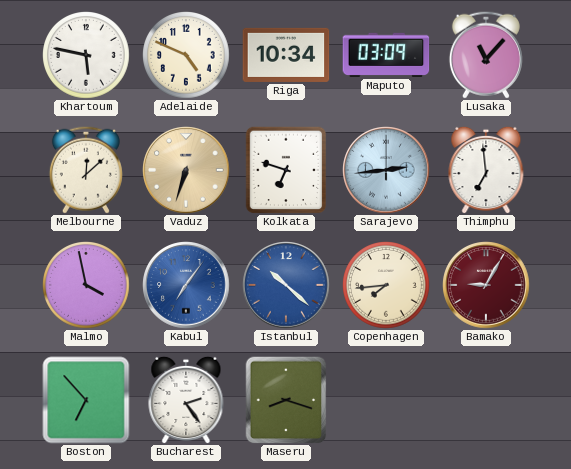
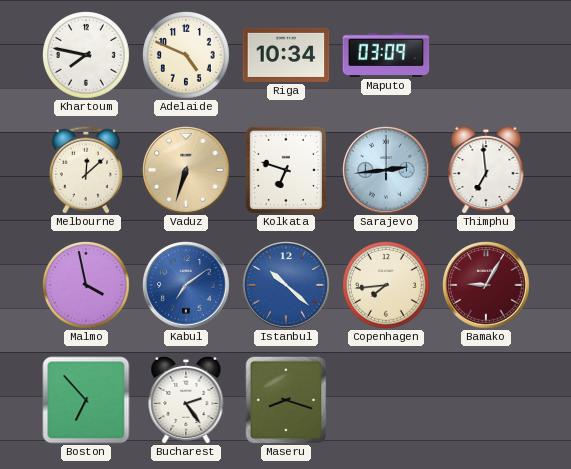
Khartoum: 5:47 -> 7:47
Lusaka: 11:07 -> none
Kabul: 7:06 -> 7:09
